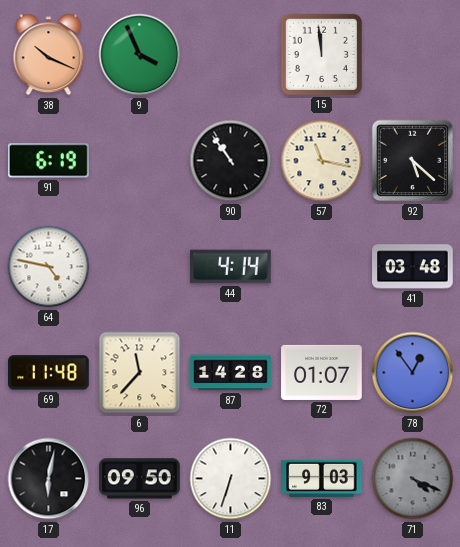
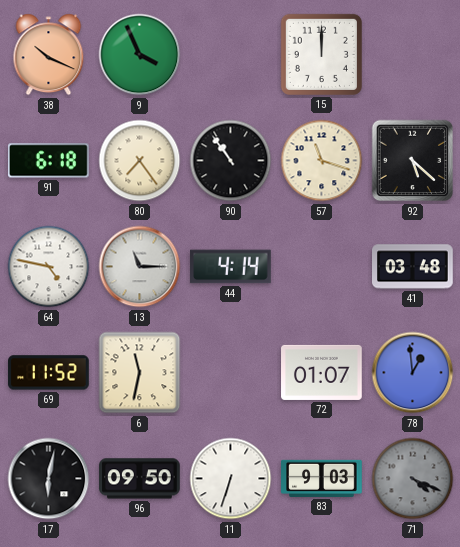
15: 11:59 -> 12:00
91: 6:19 -> 6:18
80: none -> 7:24
57: 11:17 -> 11:18
13: none -> 11:15
69: 11:48 -> 11:52
6: 11:37 -> 11:32
87: 14:28 -> none
78: 12:54 -> 12:59
